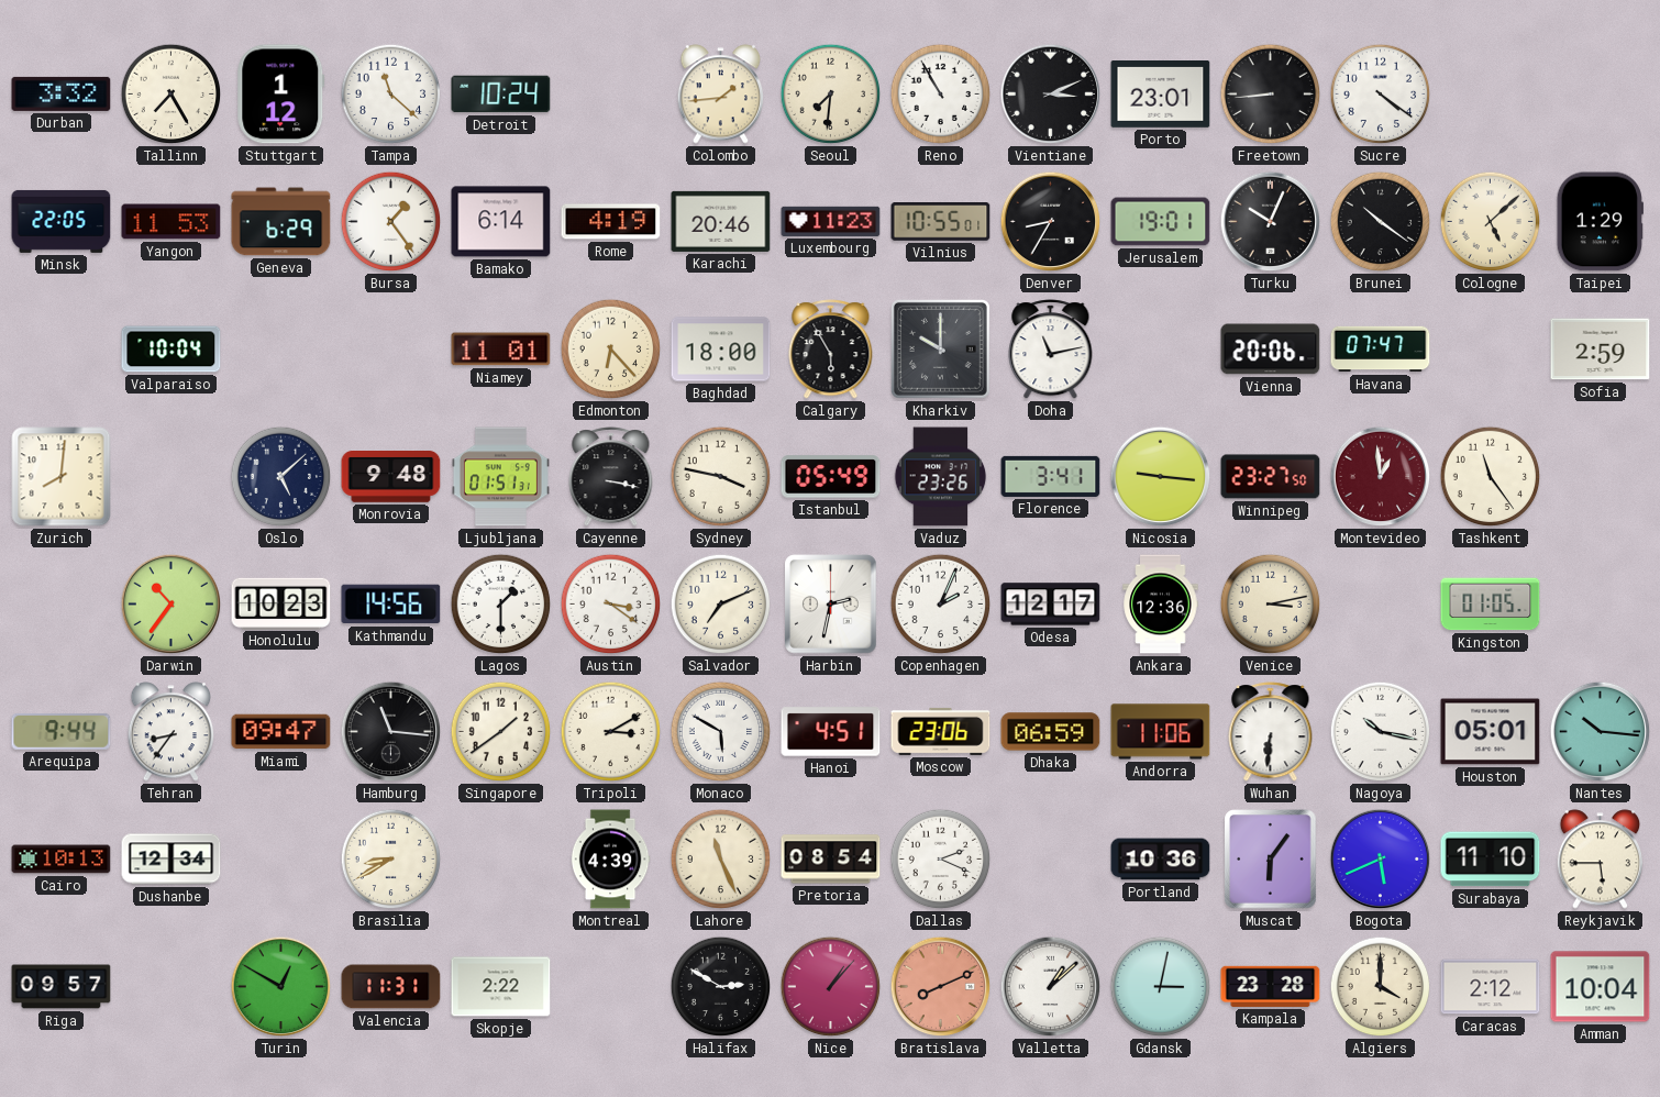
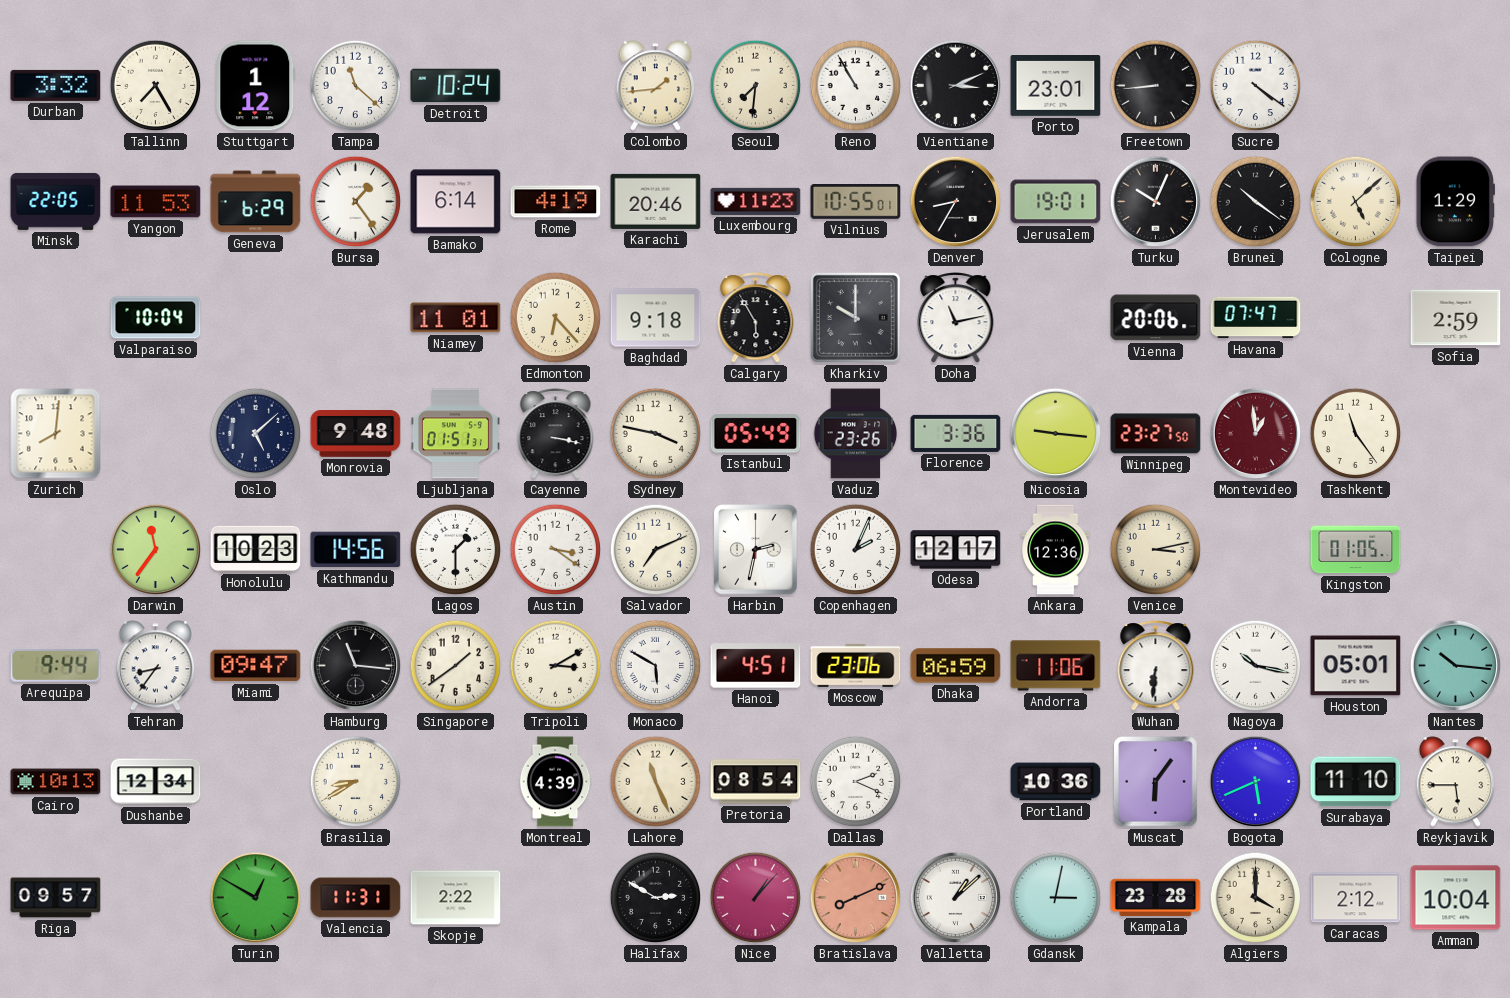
Baghdad: 18:00 -> 9:18
Florence: 3:41 -> 3:36
Darwin: 10:36 -> 11:36
